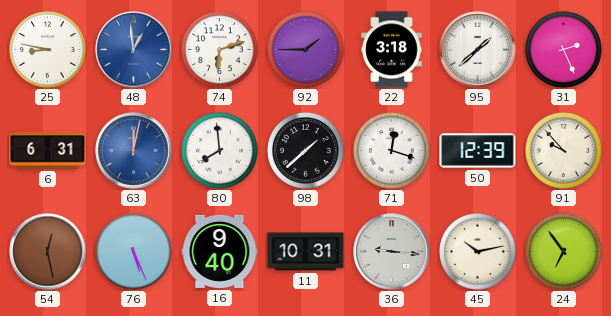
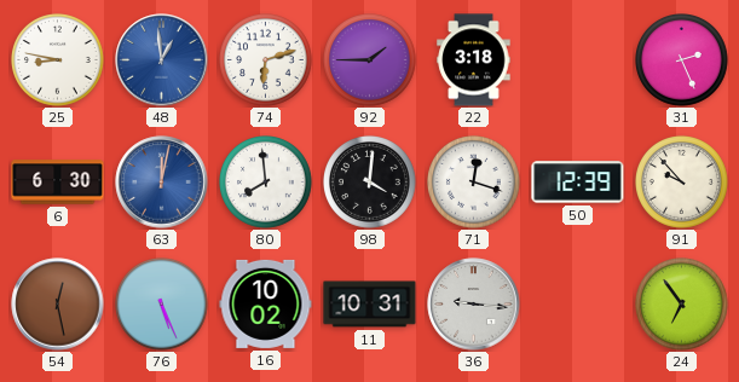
95: 1:38 -> none
6: 6:31 -> 6:30
98: 1:38 -> 4:01
16: 9:40 -> 10:02
45: 10:13 -> none
